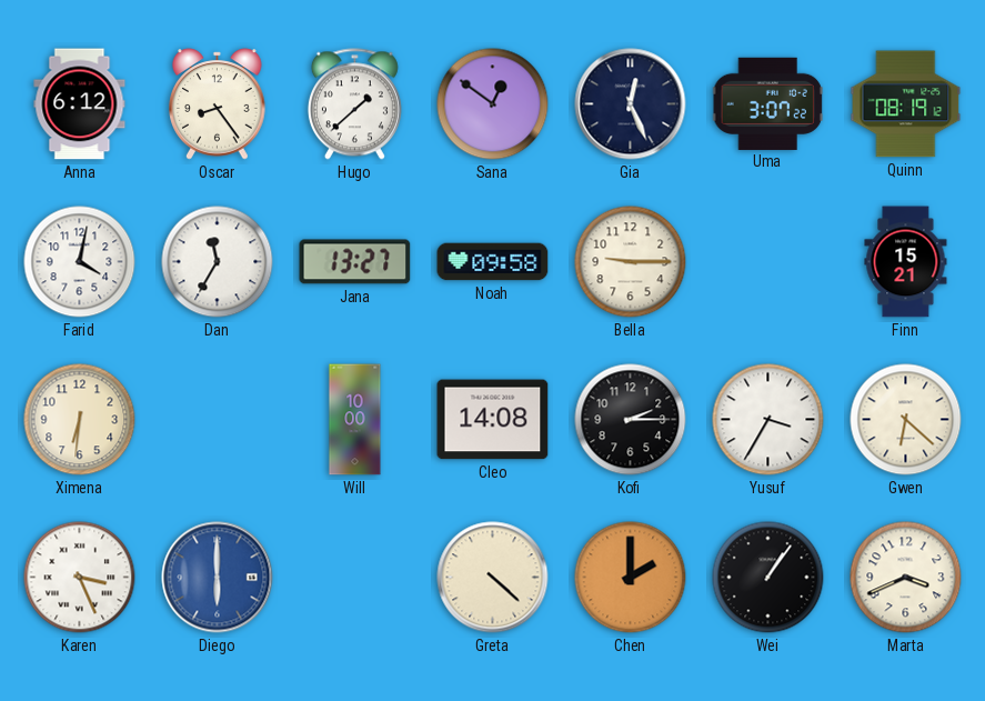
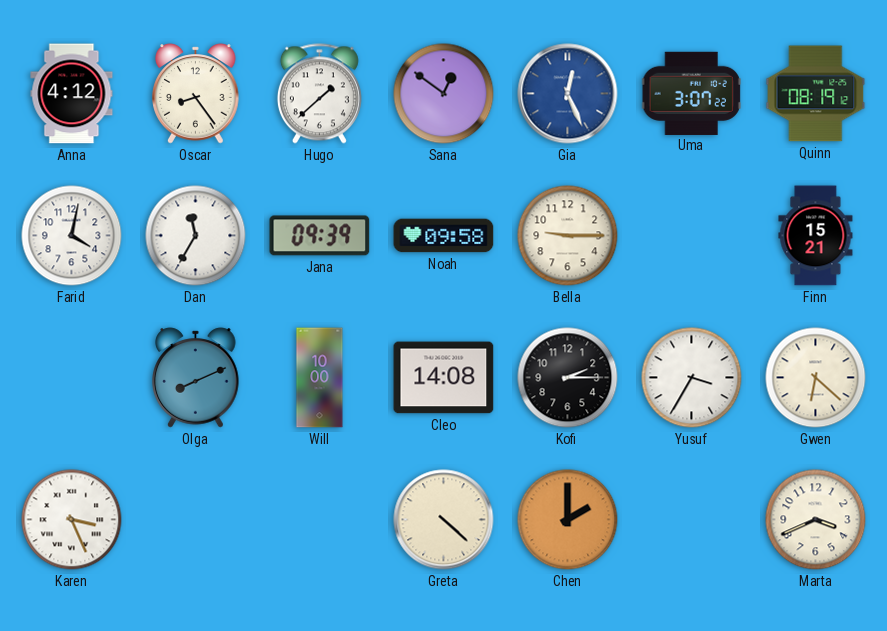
Anna: 6:12 -> 4:12
Gia dial: navy -> blue
Jana: 13:27 -> 09:39
Ximena: 6:31 -> none
Olga: none -> 8:11
Diego: 6:00 -> none
Wei: 1:06 -> none
